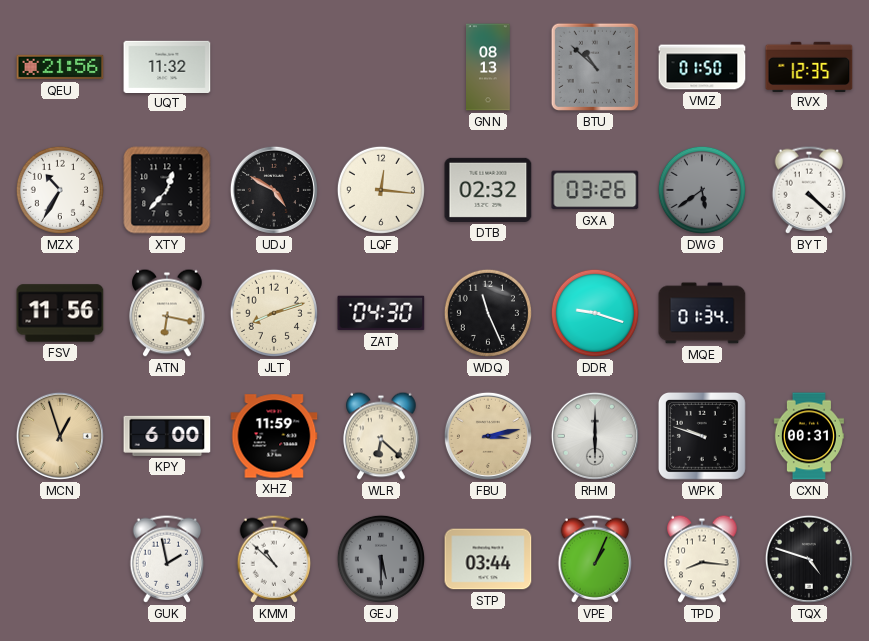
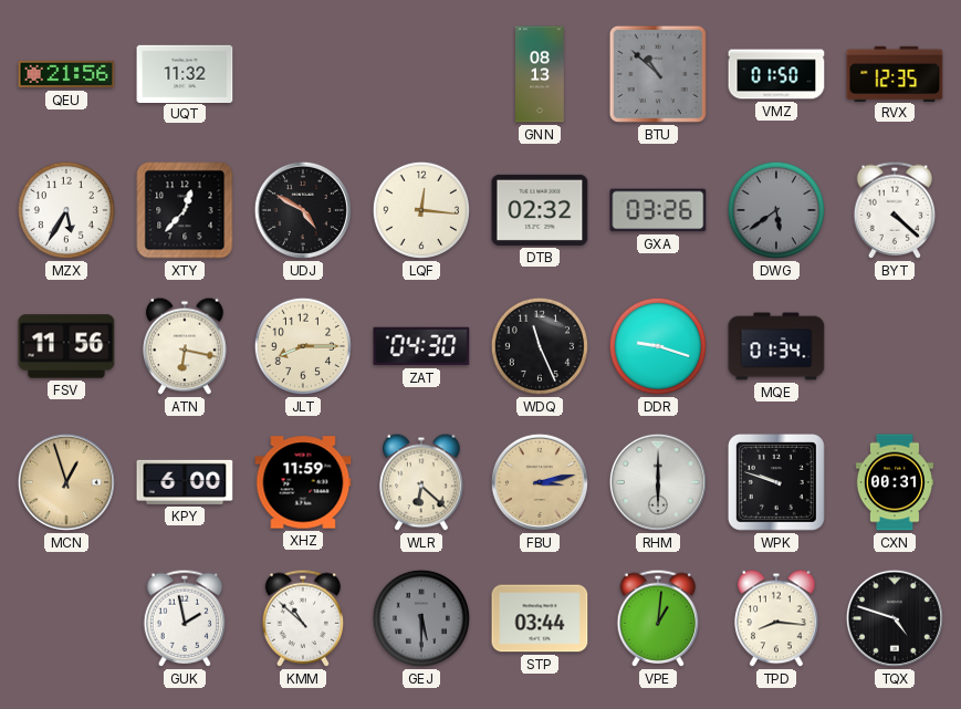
MZX: 10:35 -> 5:35
JLT: 8:12 -> 8:15
VPE: 1:04 -> 1:01
